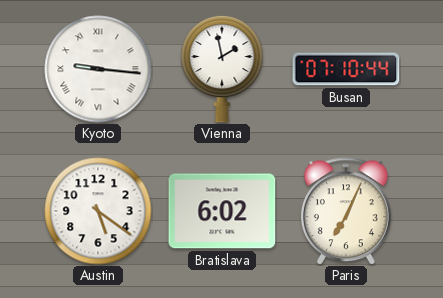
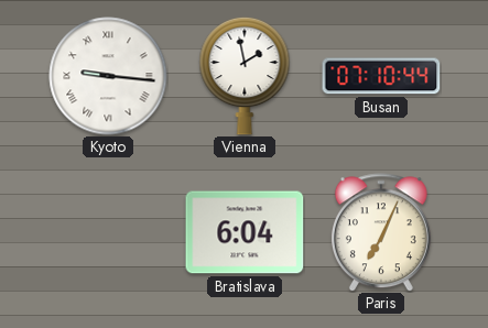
Austin: 5:21 -> none
Bratislava: 6:02 -> 6:04
